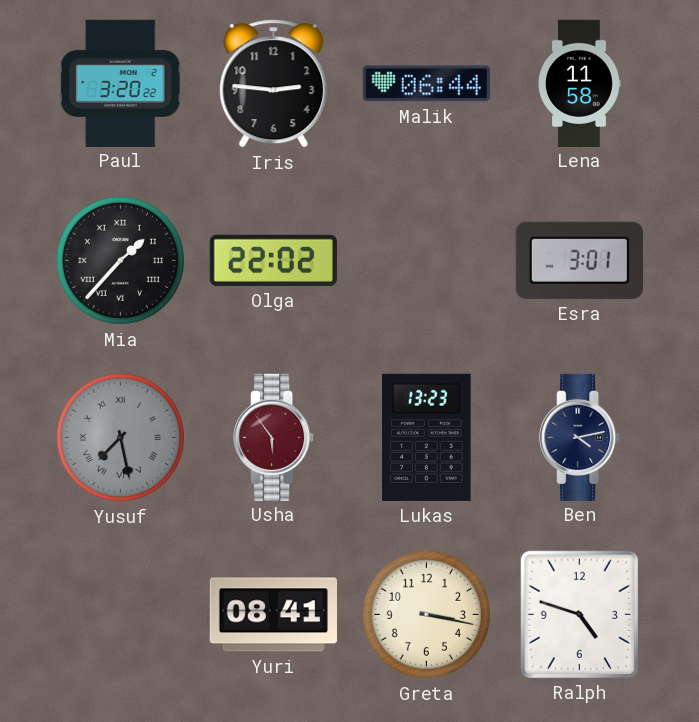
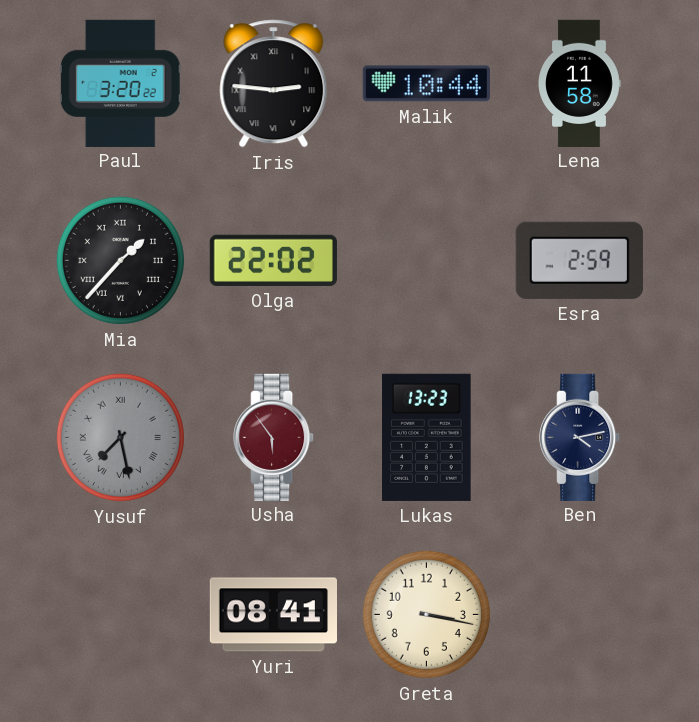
Iris numerals: Arabic -> Roman
Malik: 06:44 -> 10:44
Esra: 3:01 -> 2:59
Ralph: 4:48 -> none
